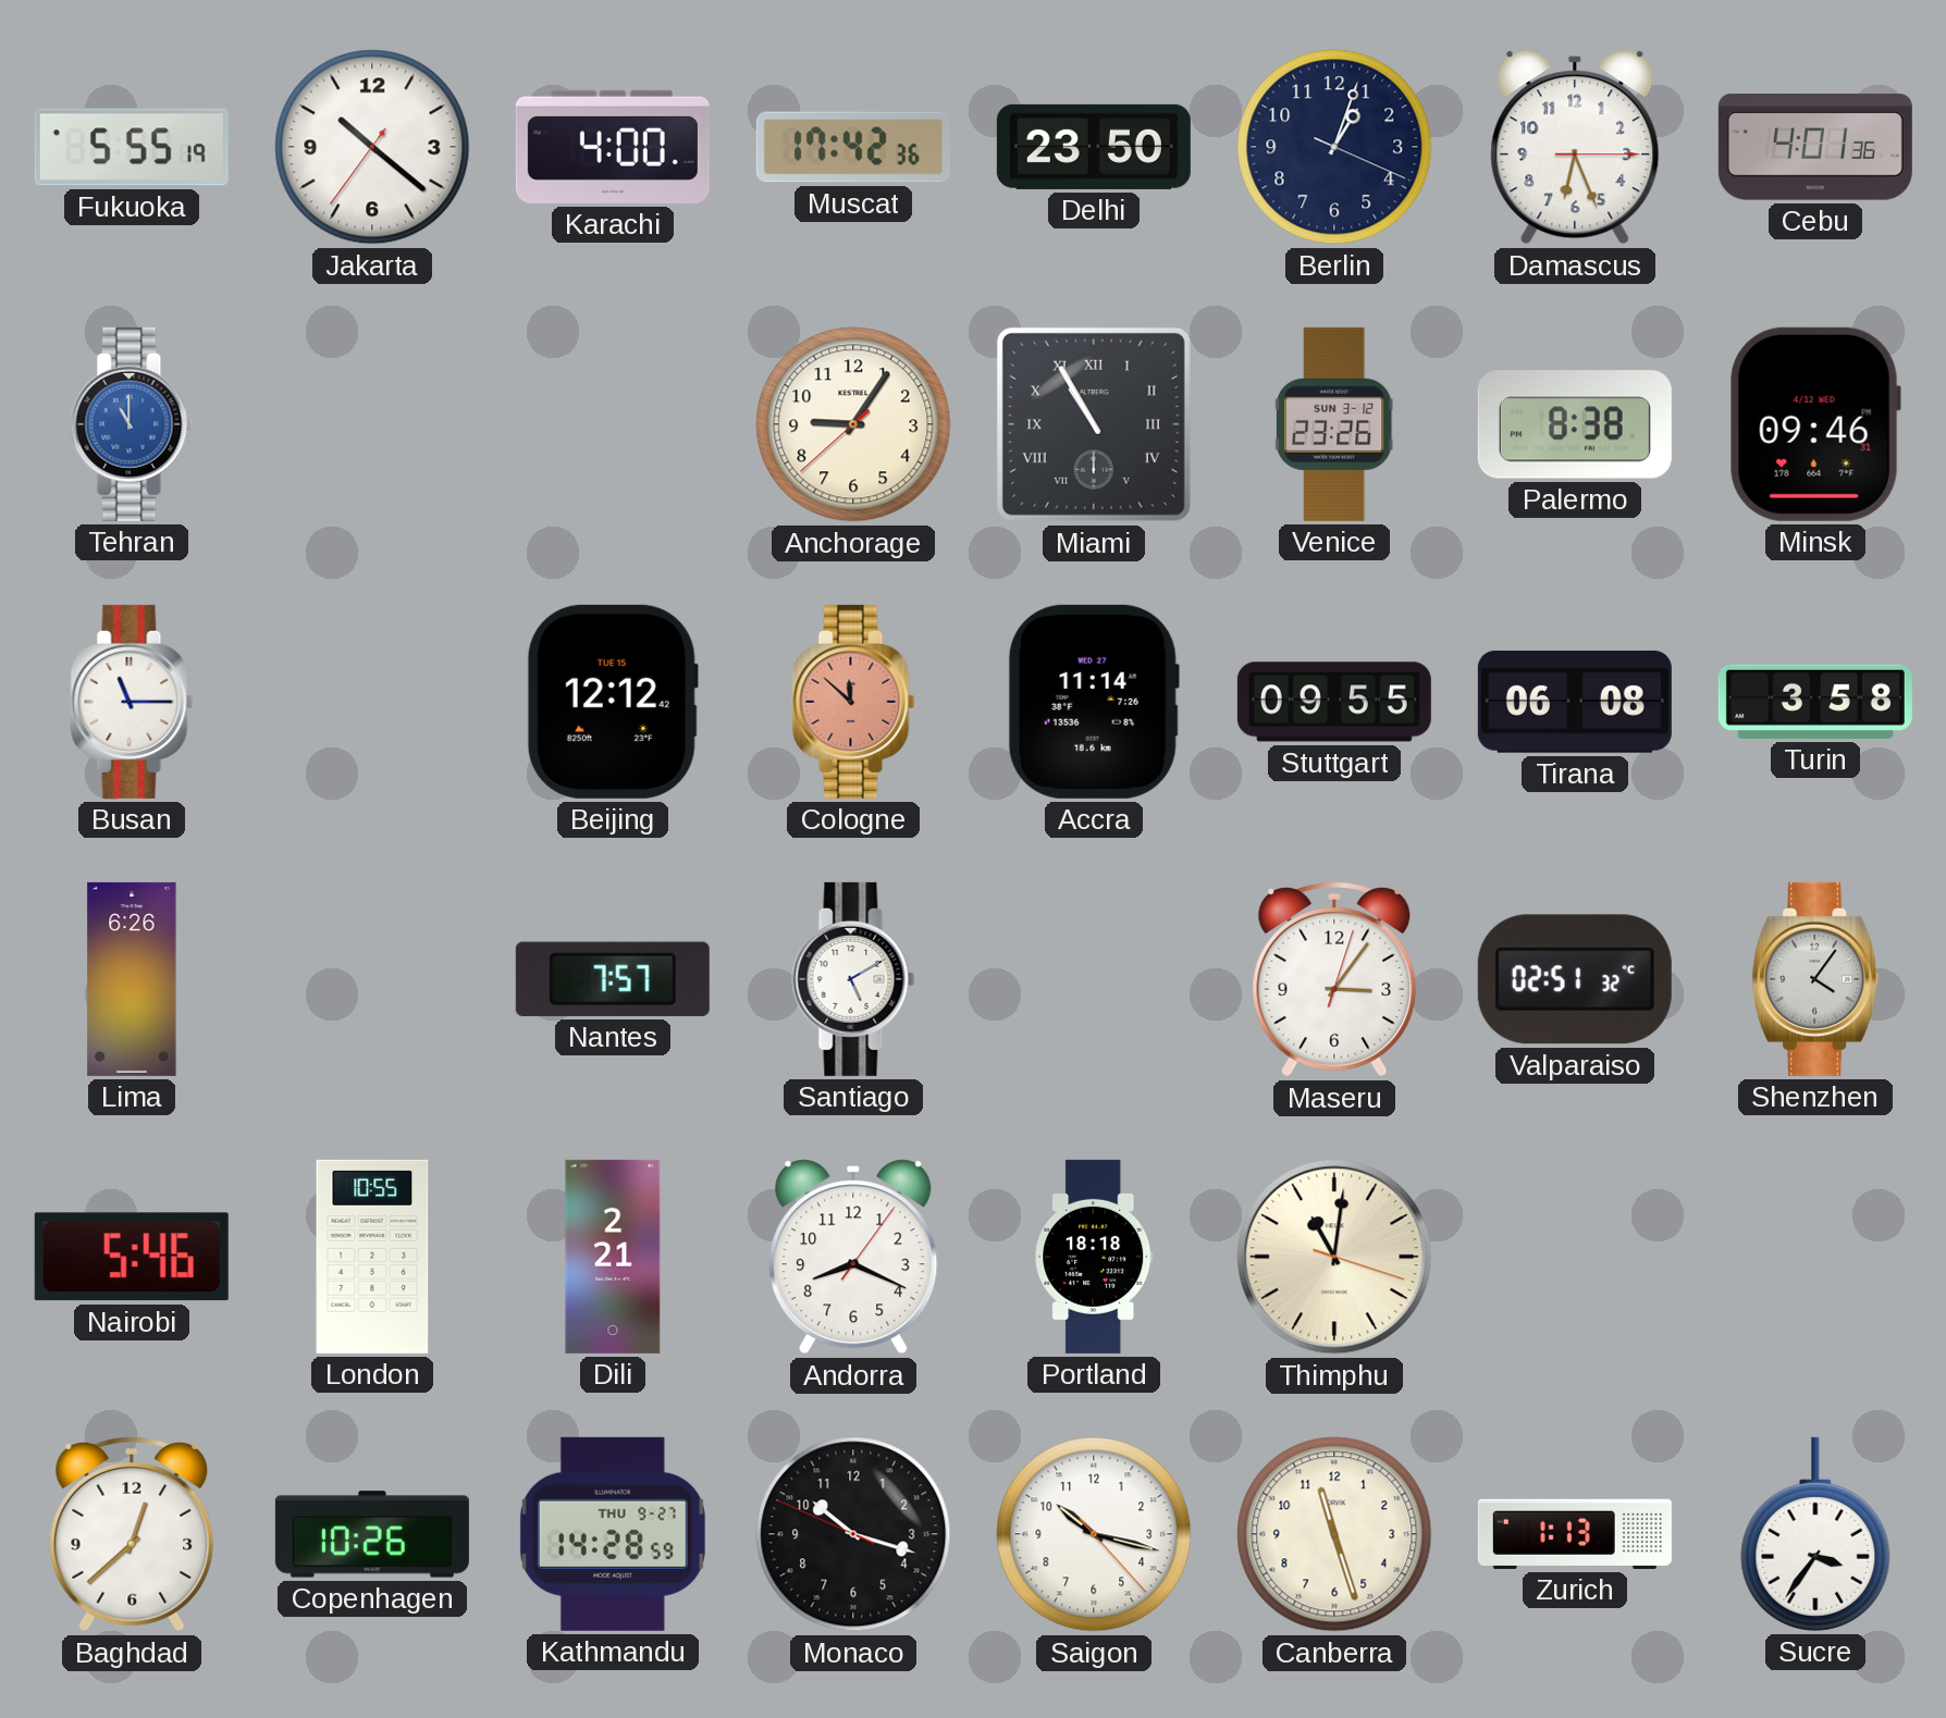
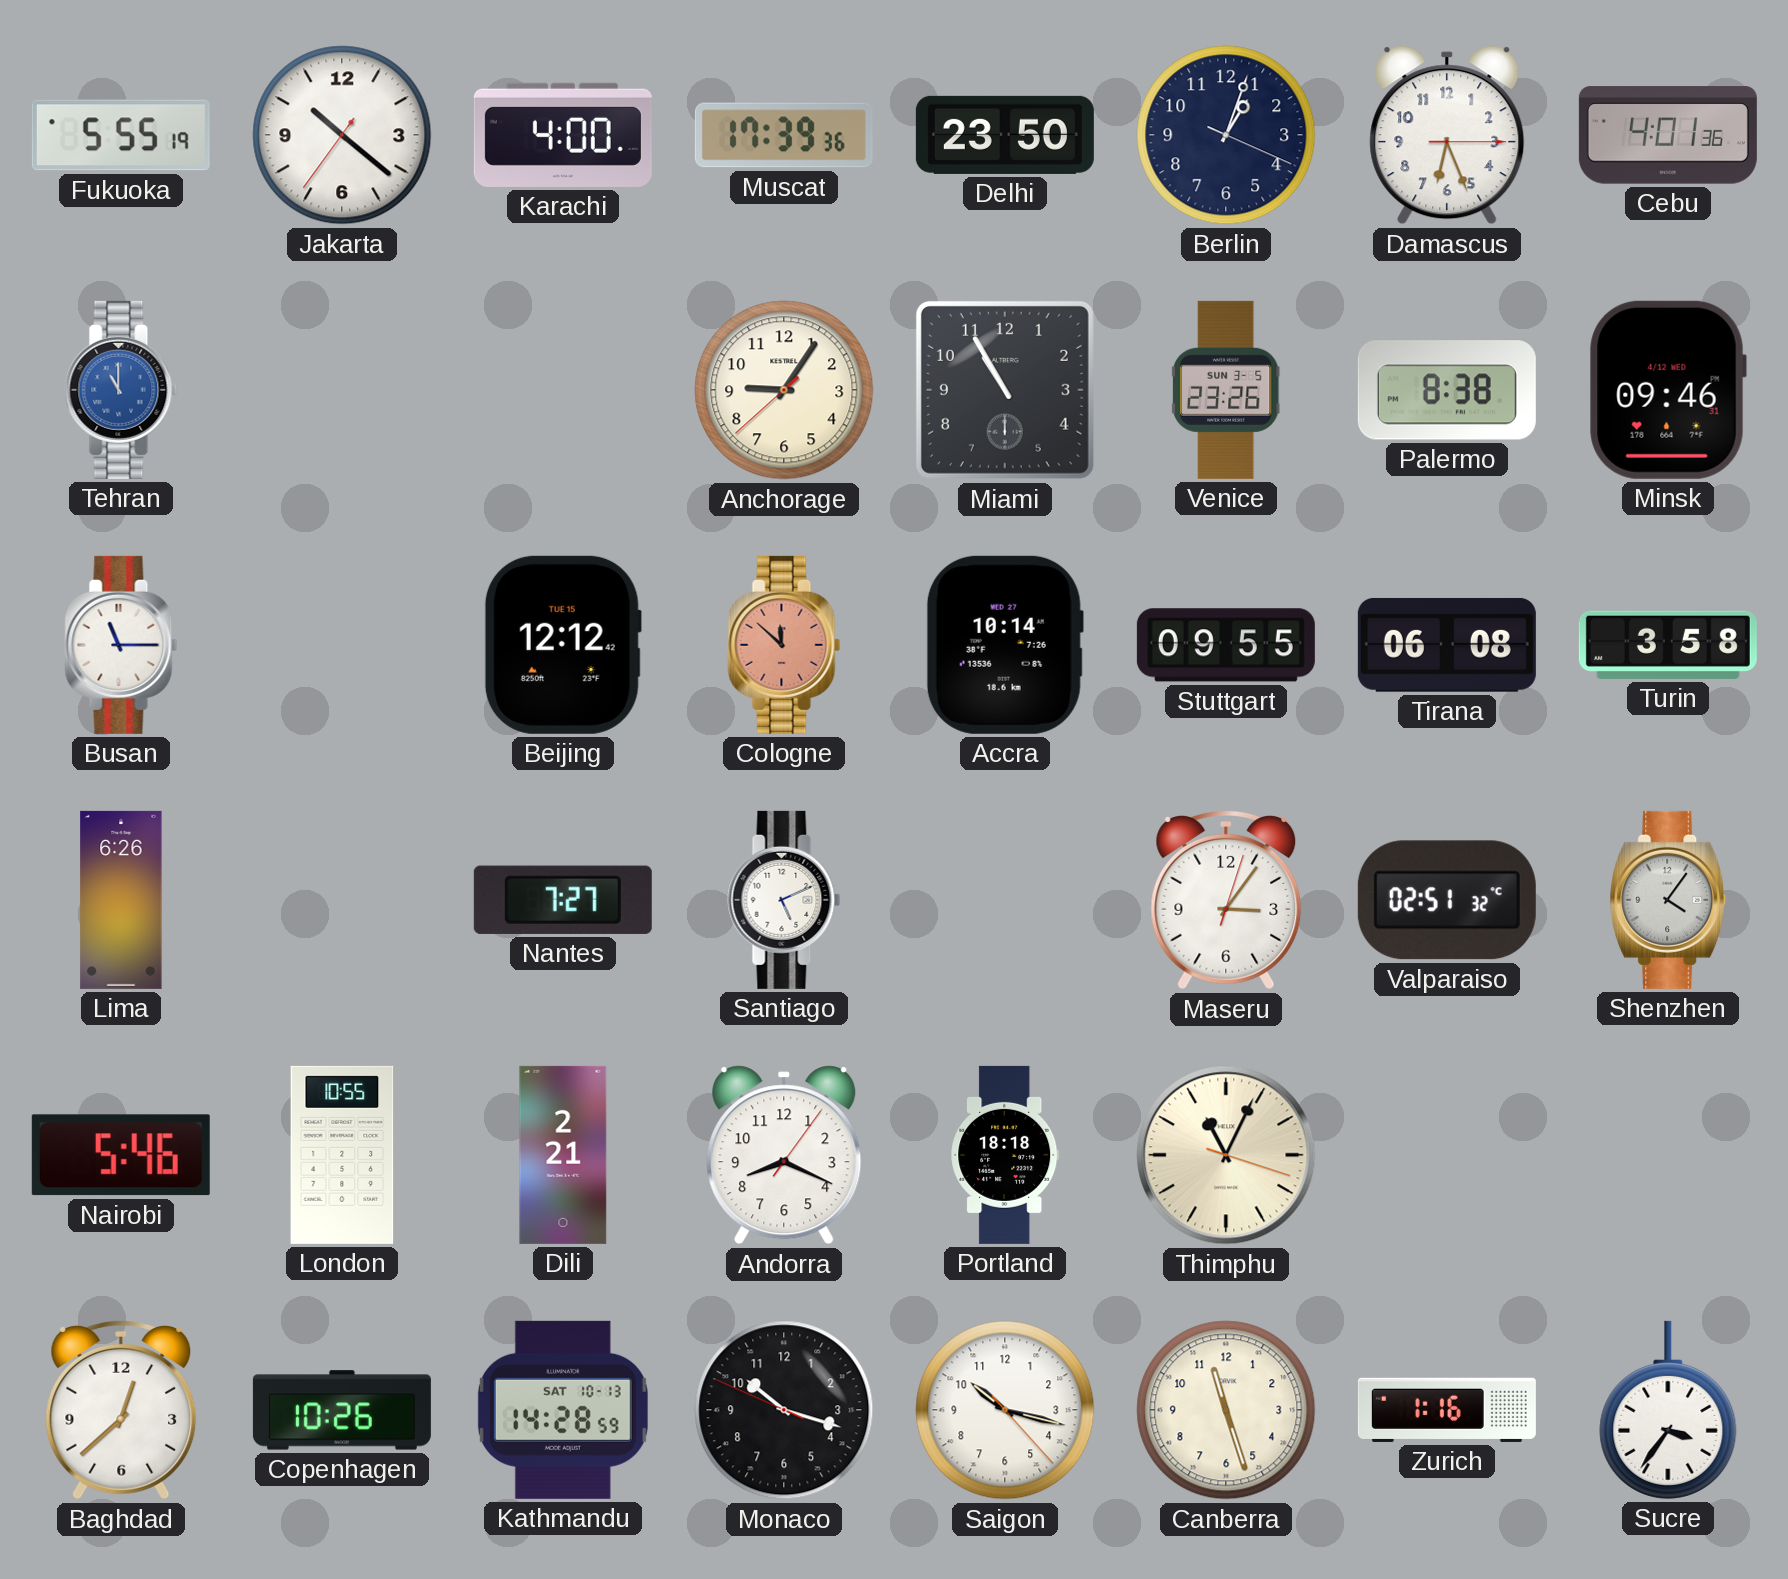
Muscat: 17:42 -> 17:39
Miami numerals: Roman -> Arabic
Venice date: SUN 3-12 -> SUN 3-5
Accra: 11:14 -> 10:14
Nantes: 7:57 -> 7:27
Santiago: 5:10 -> 5:11
Thimphu: 11:01 -> 11:04
Kathmandu date: THU 9-27 -> SAT 10-13
Zurich: 1:13 -> 1:16
